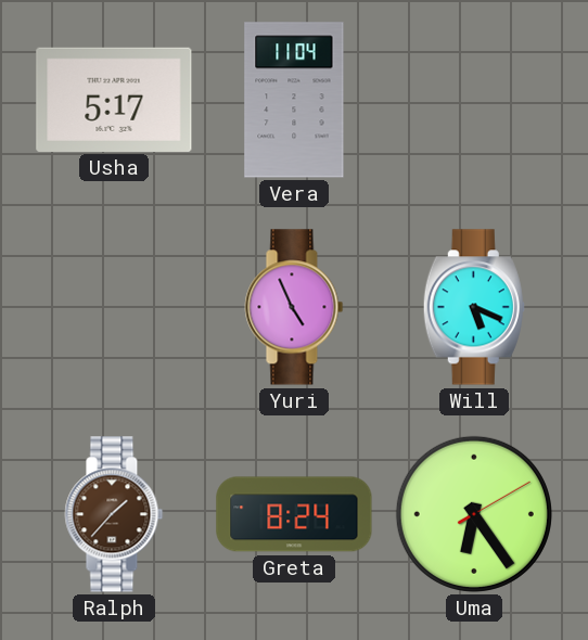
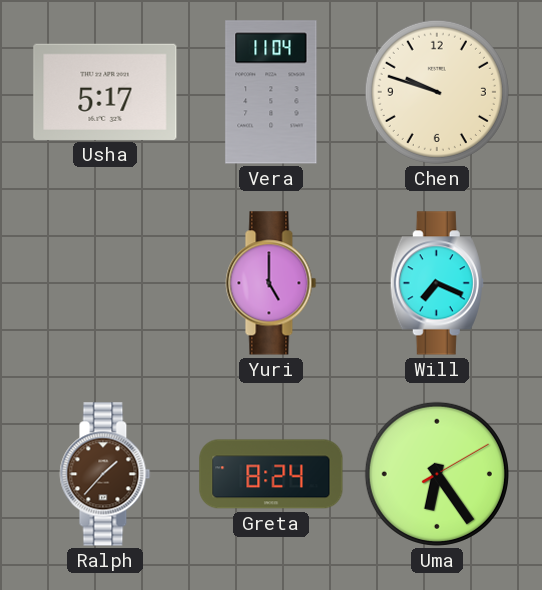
Chen: none -> 9:48
Yuri: 4:56 -> 5:00
Will: 5:19 -> 7:19
